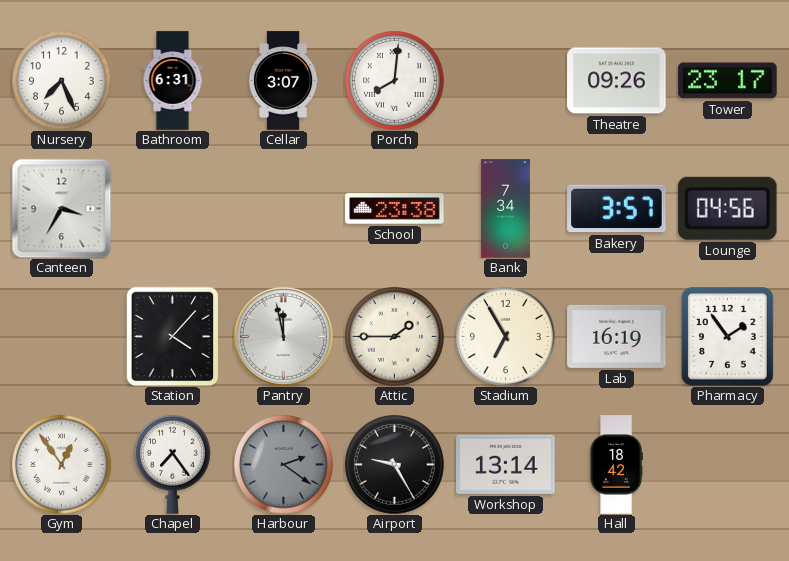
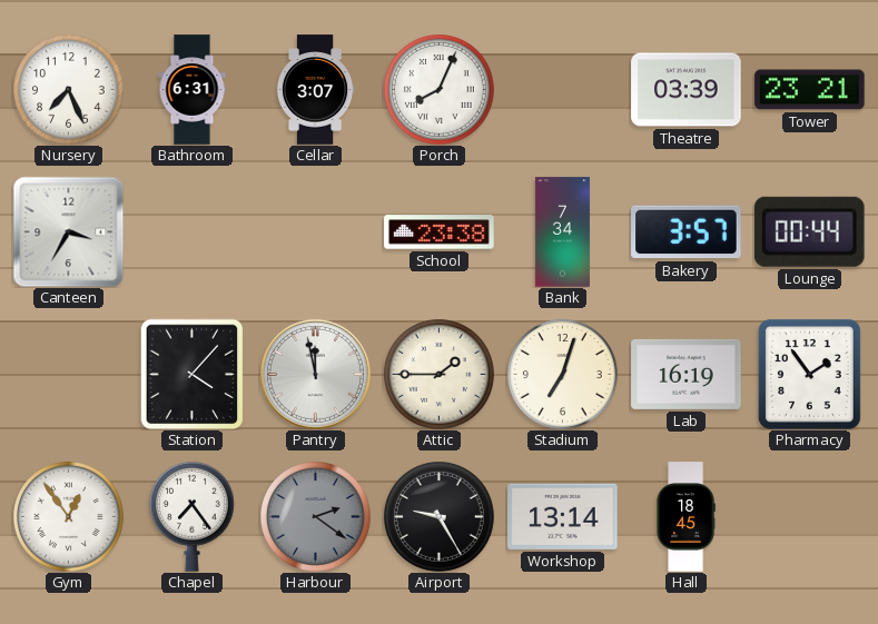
Porch: 8:01 -> 8:04
Theatre: 09:26 -> 03:39
Tower: 23:17 -> 23:21
Lounge: 04:56 -> 00:44
Stadium: 6:55 -> 7:03
Hall: 18:42 -> 18:45
